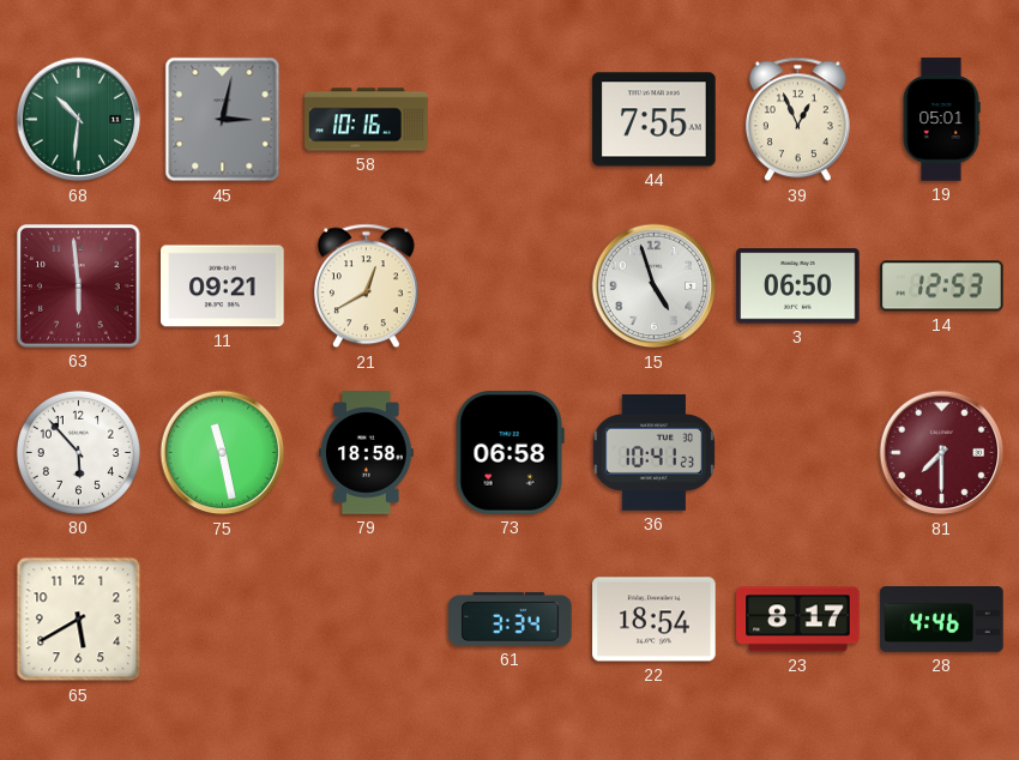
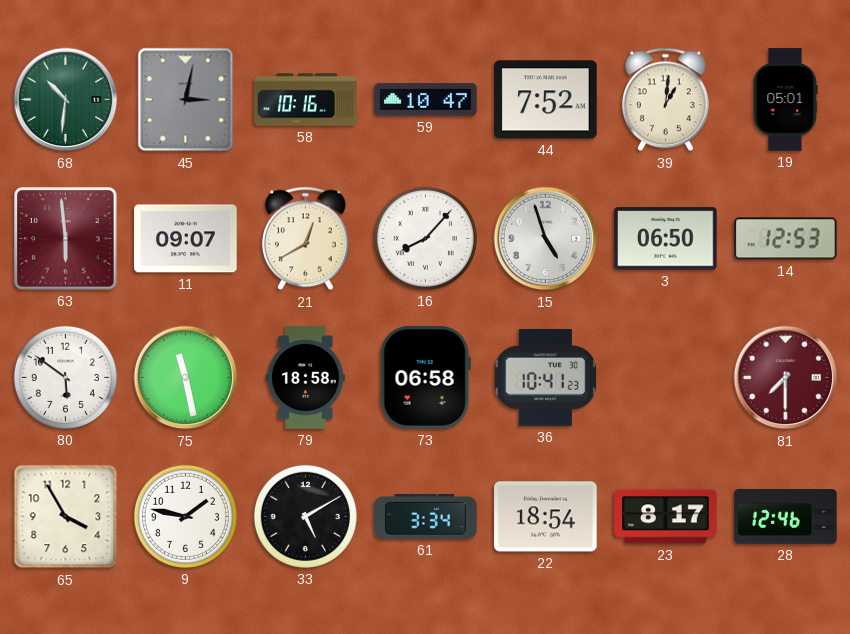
59: none -> 10:47
44: 7:55 -> 7:52
39: 12:56 -> 1:01
11: 09:21 -> 09:07
16: none -> 8:07
80: 5:53 -> 5:51
65: 5:40 -> 3:55
9: none -> 1:47
33: none -> 5:10
28: 4:46 -> 12:46
